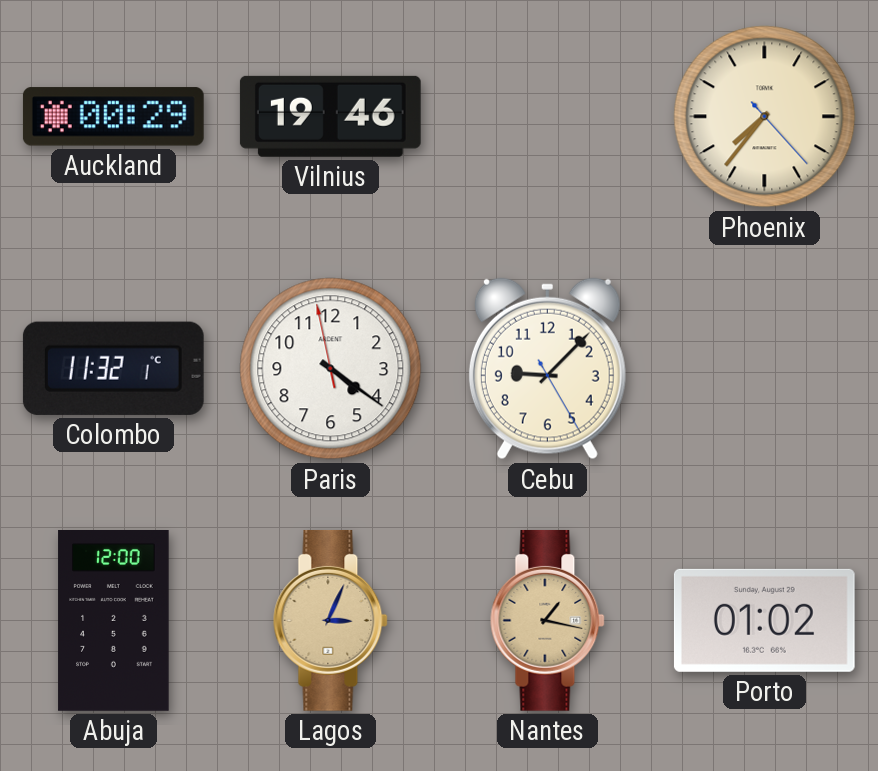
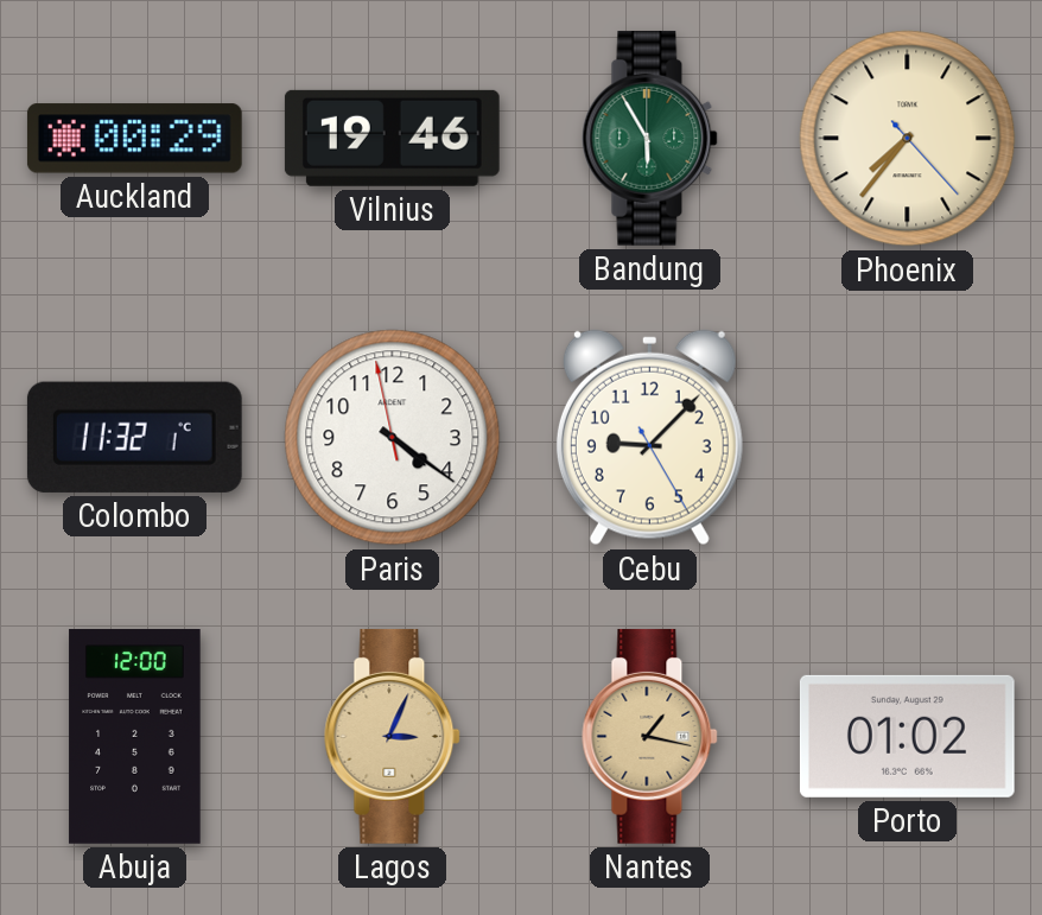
Bandung: none -> 5:55
